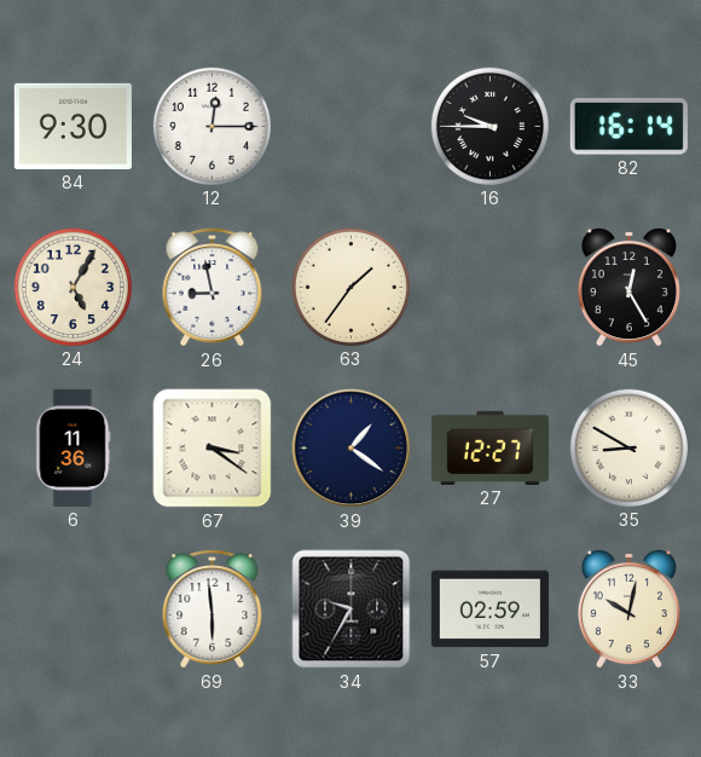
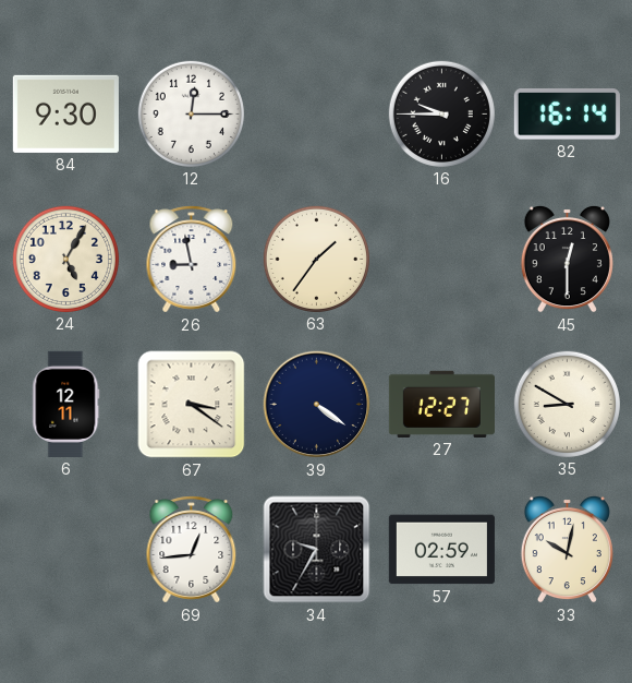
45: 12:25 -> 12:30
6: 11:36 -> 12:11
39: 1:21 -> 4:21
69: 5:59 -> 12:44
